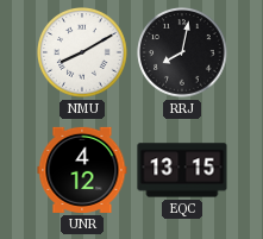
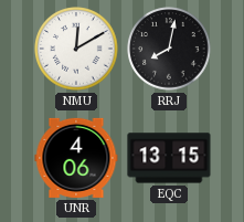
NMU: 8:10 -> 12:10
UNR: 4:12 -> 4:06
